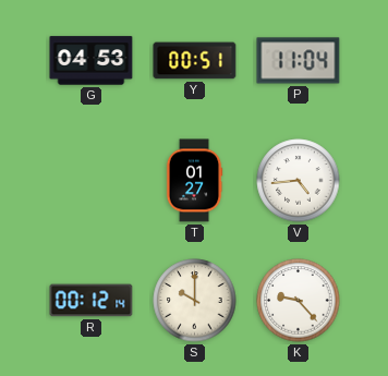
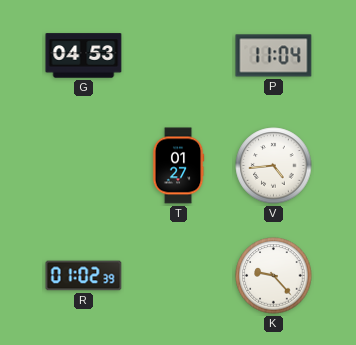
Y: 00:51 -> none
R: 00:12 -> 01:02
S: 10:00 -> none
